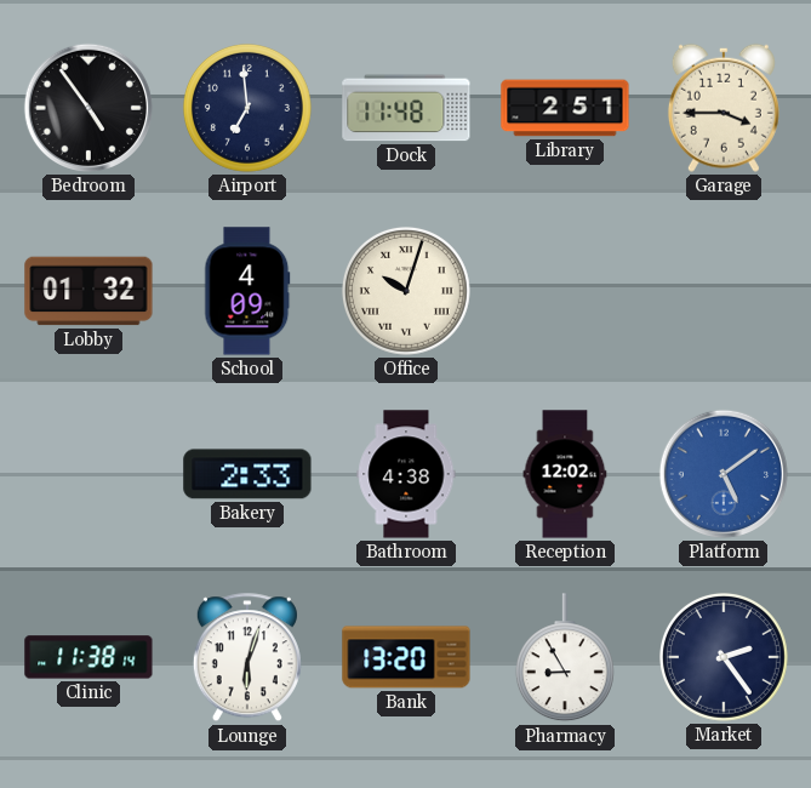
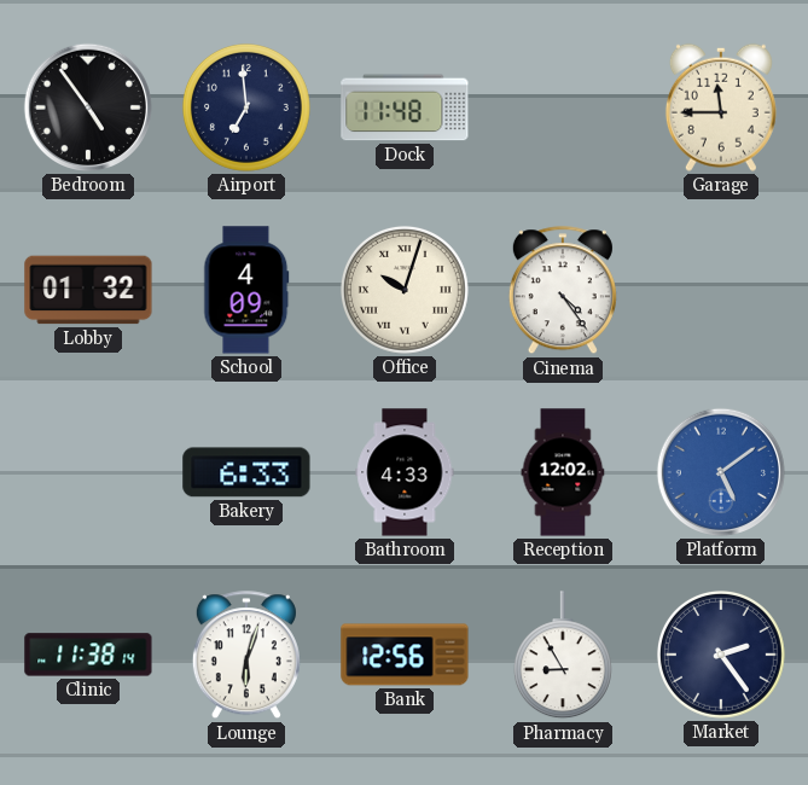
Library: 2:51 -> none
Garage: 3:45 -> 11:45
Cinema: none -> 4:24
Bakery: 2:33 -> 6:33
Bathroom: 4:38 -> 4:33
Bank: 13:20 -> 12:56
